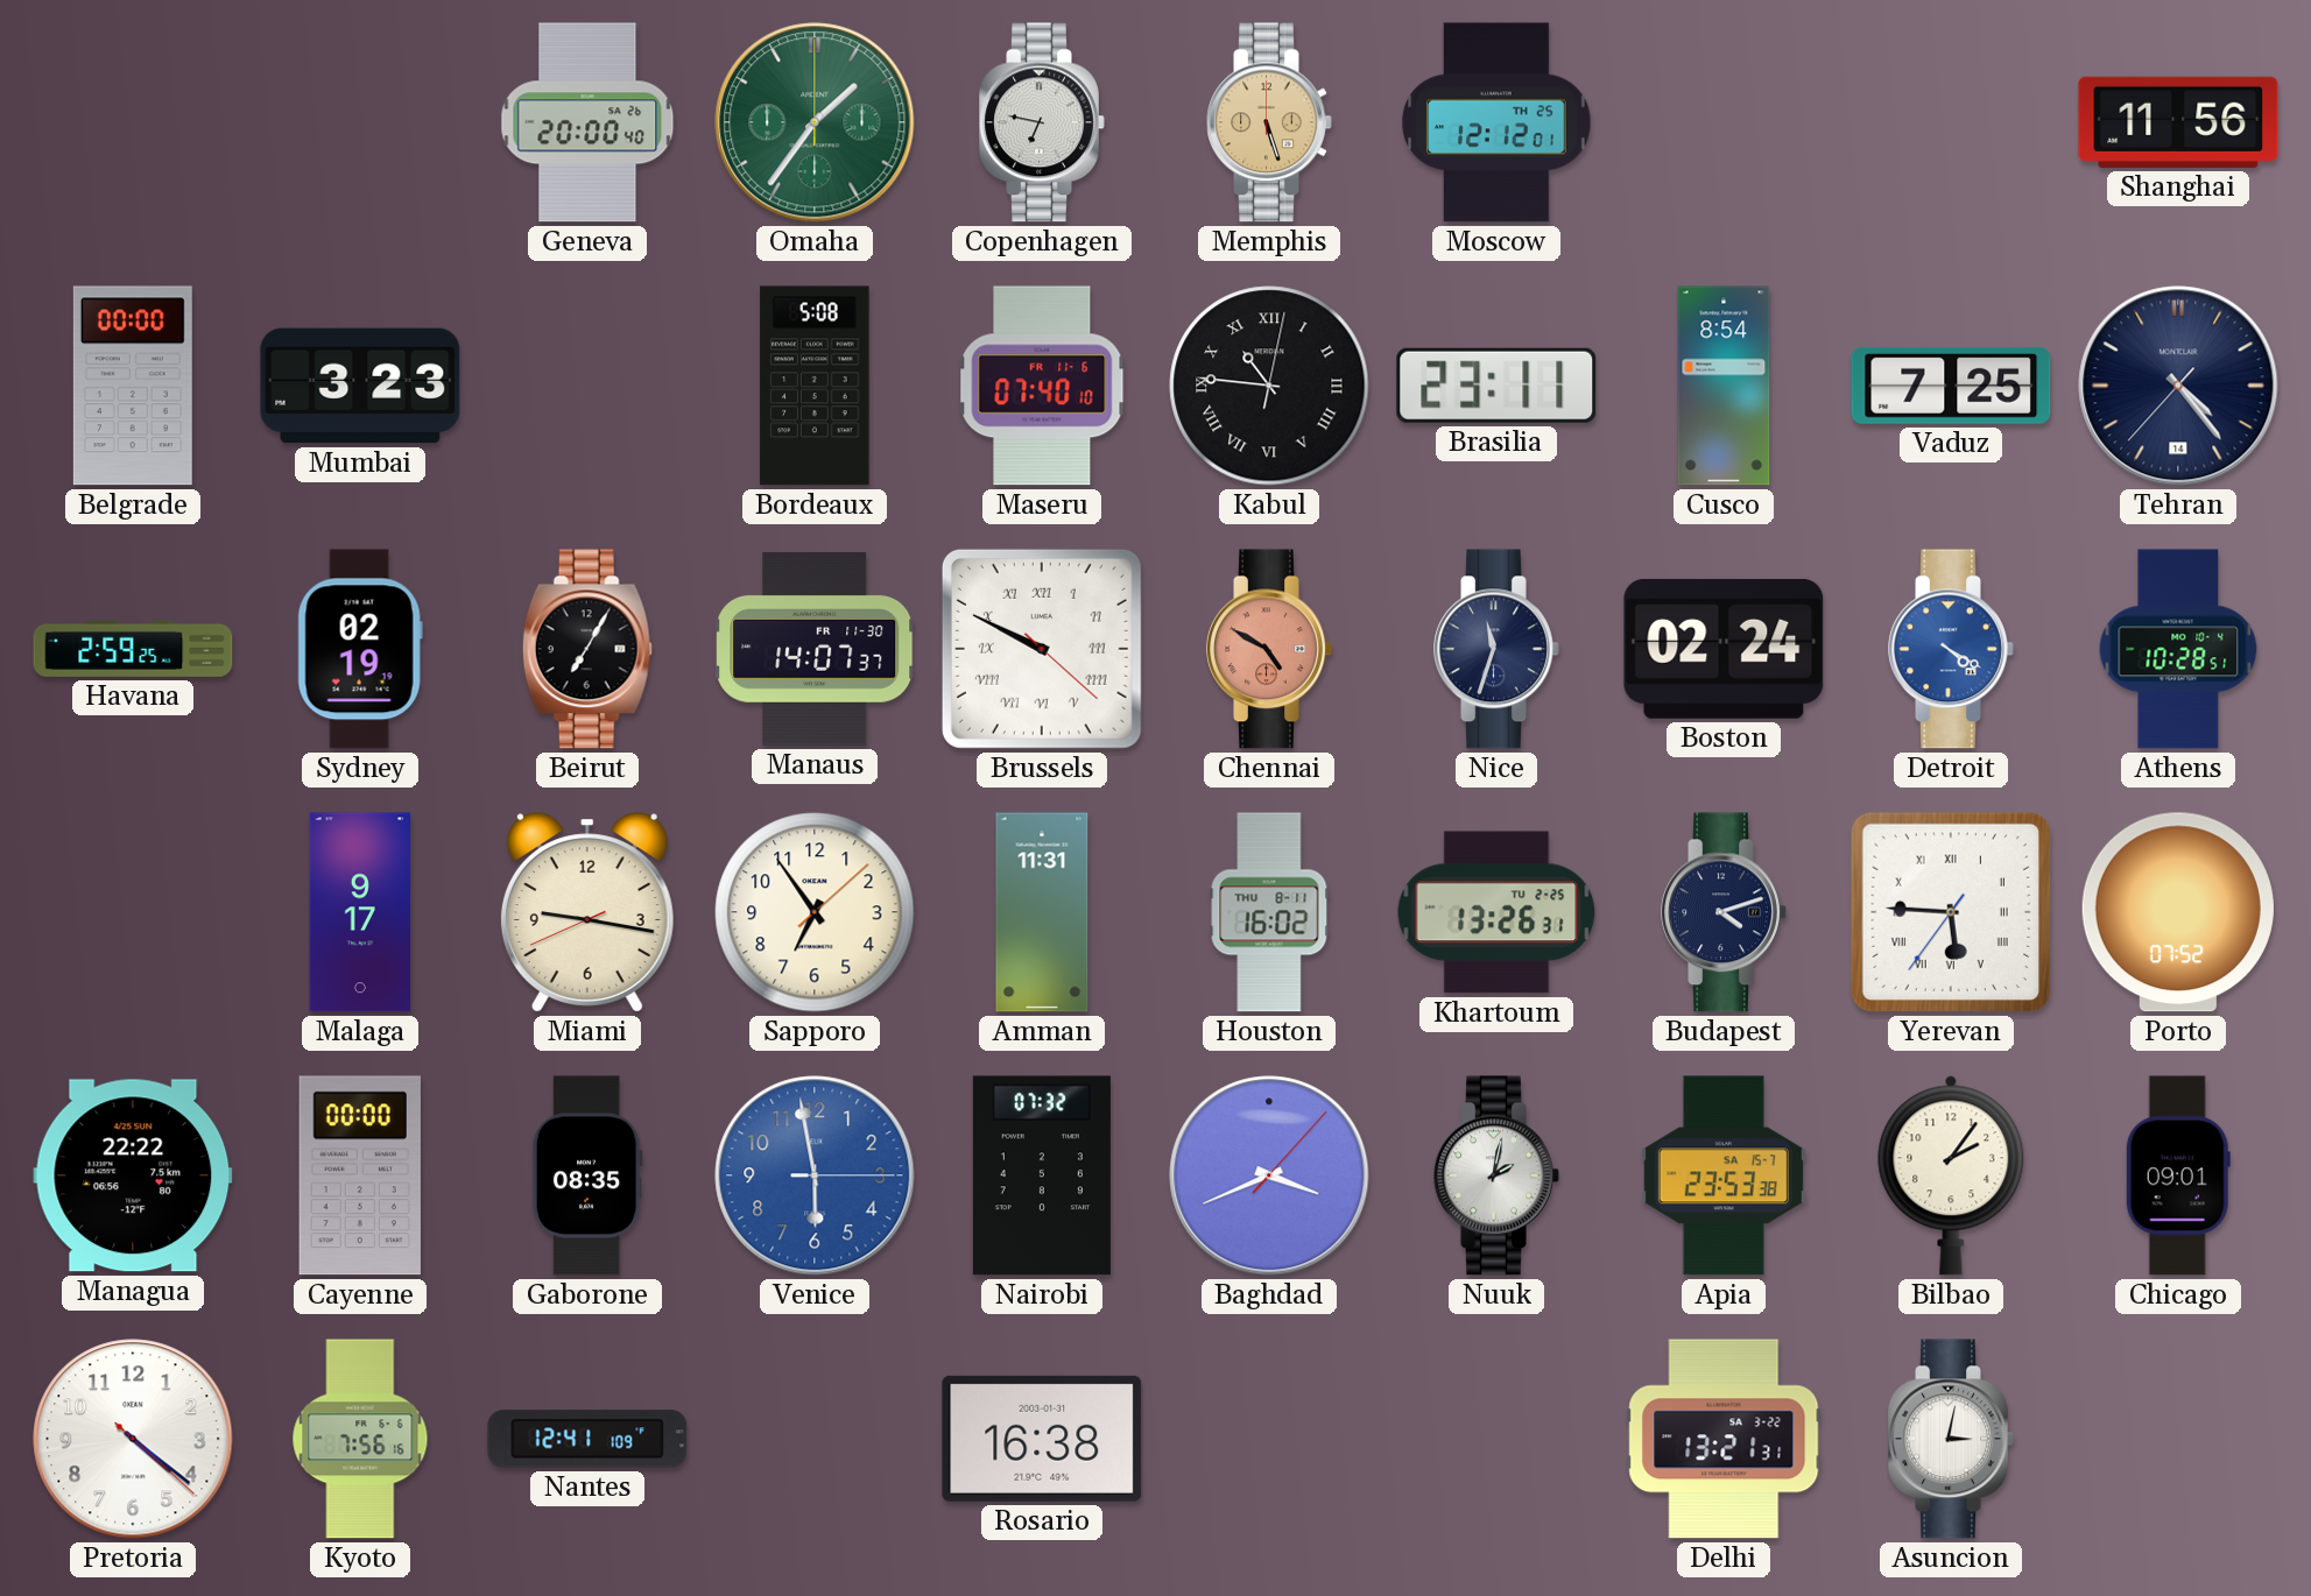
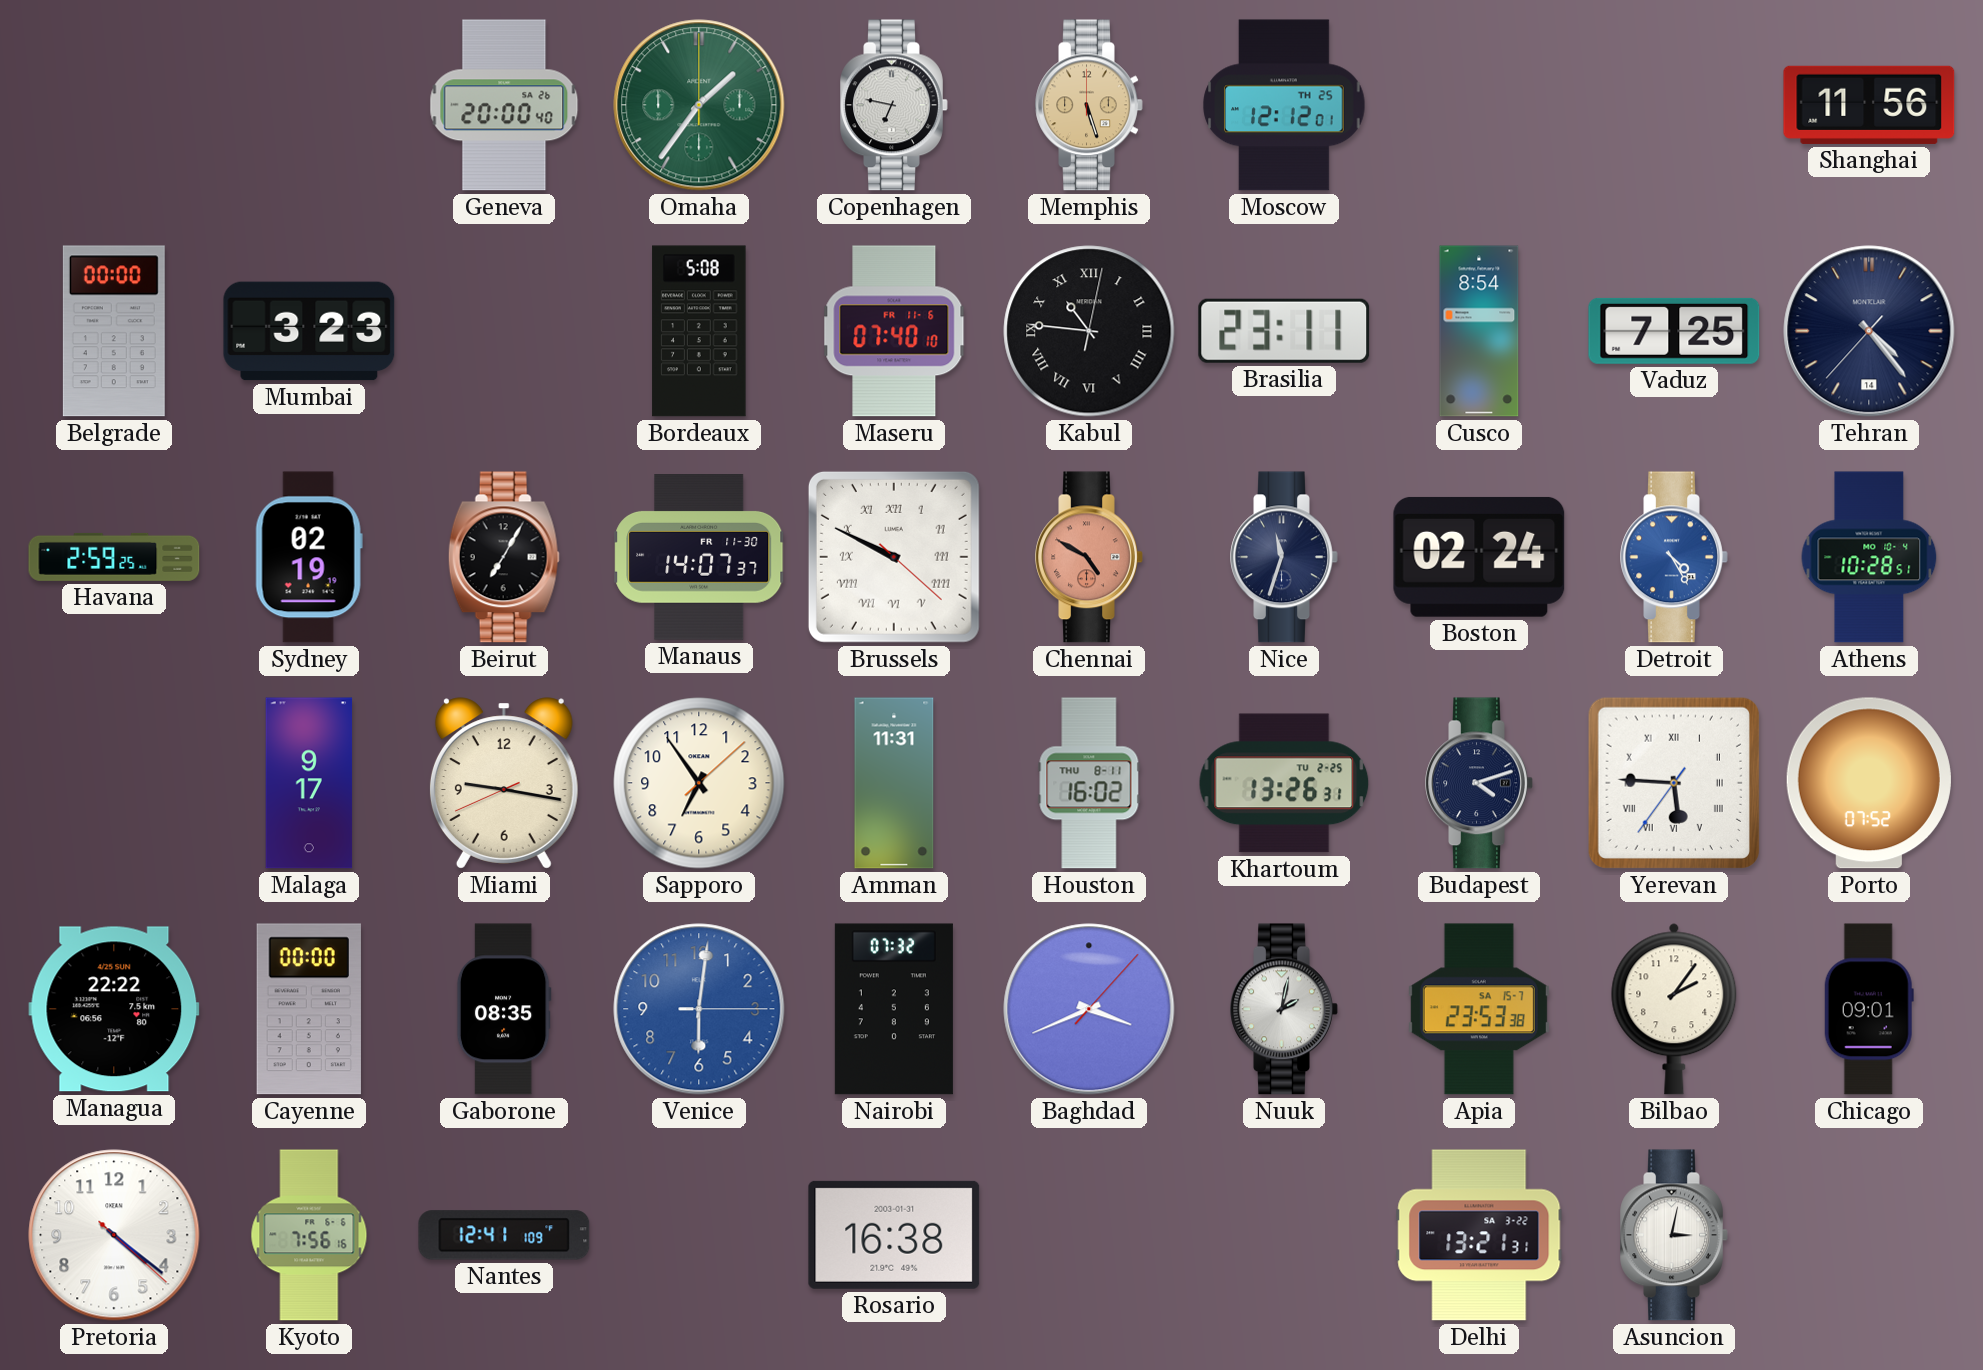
Detroit: 4:20 -> 4:25
Venice: 5:58 -> 6:01
